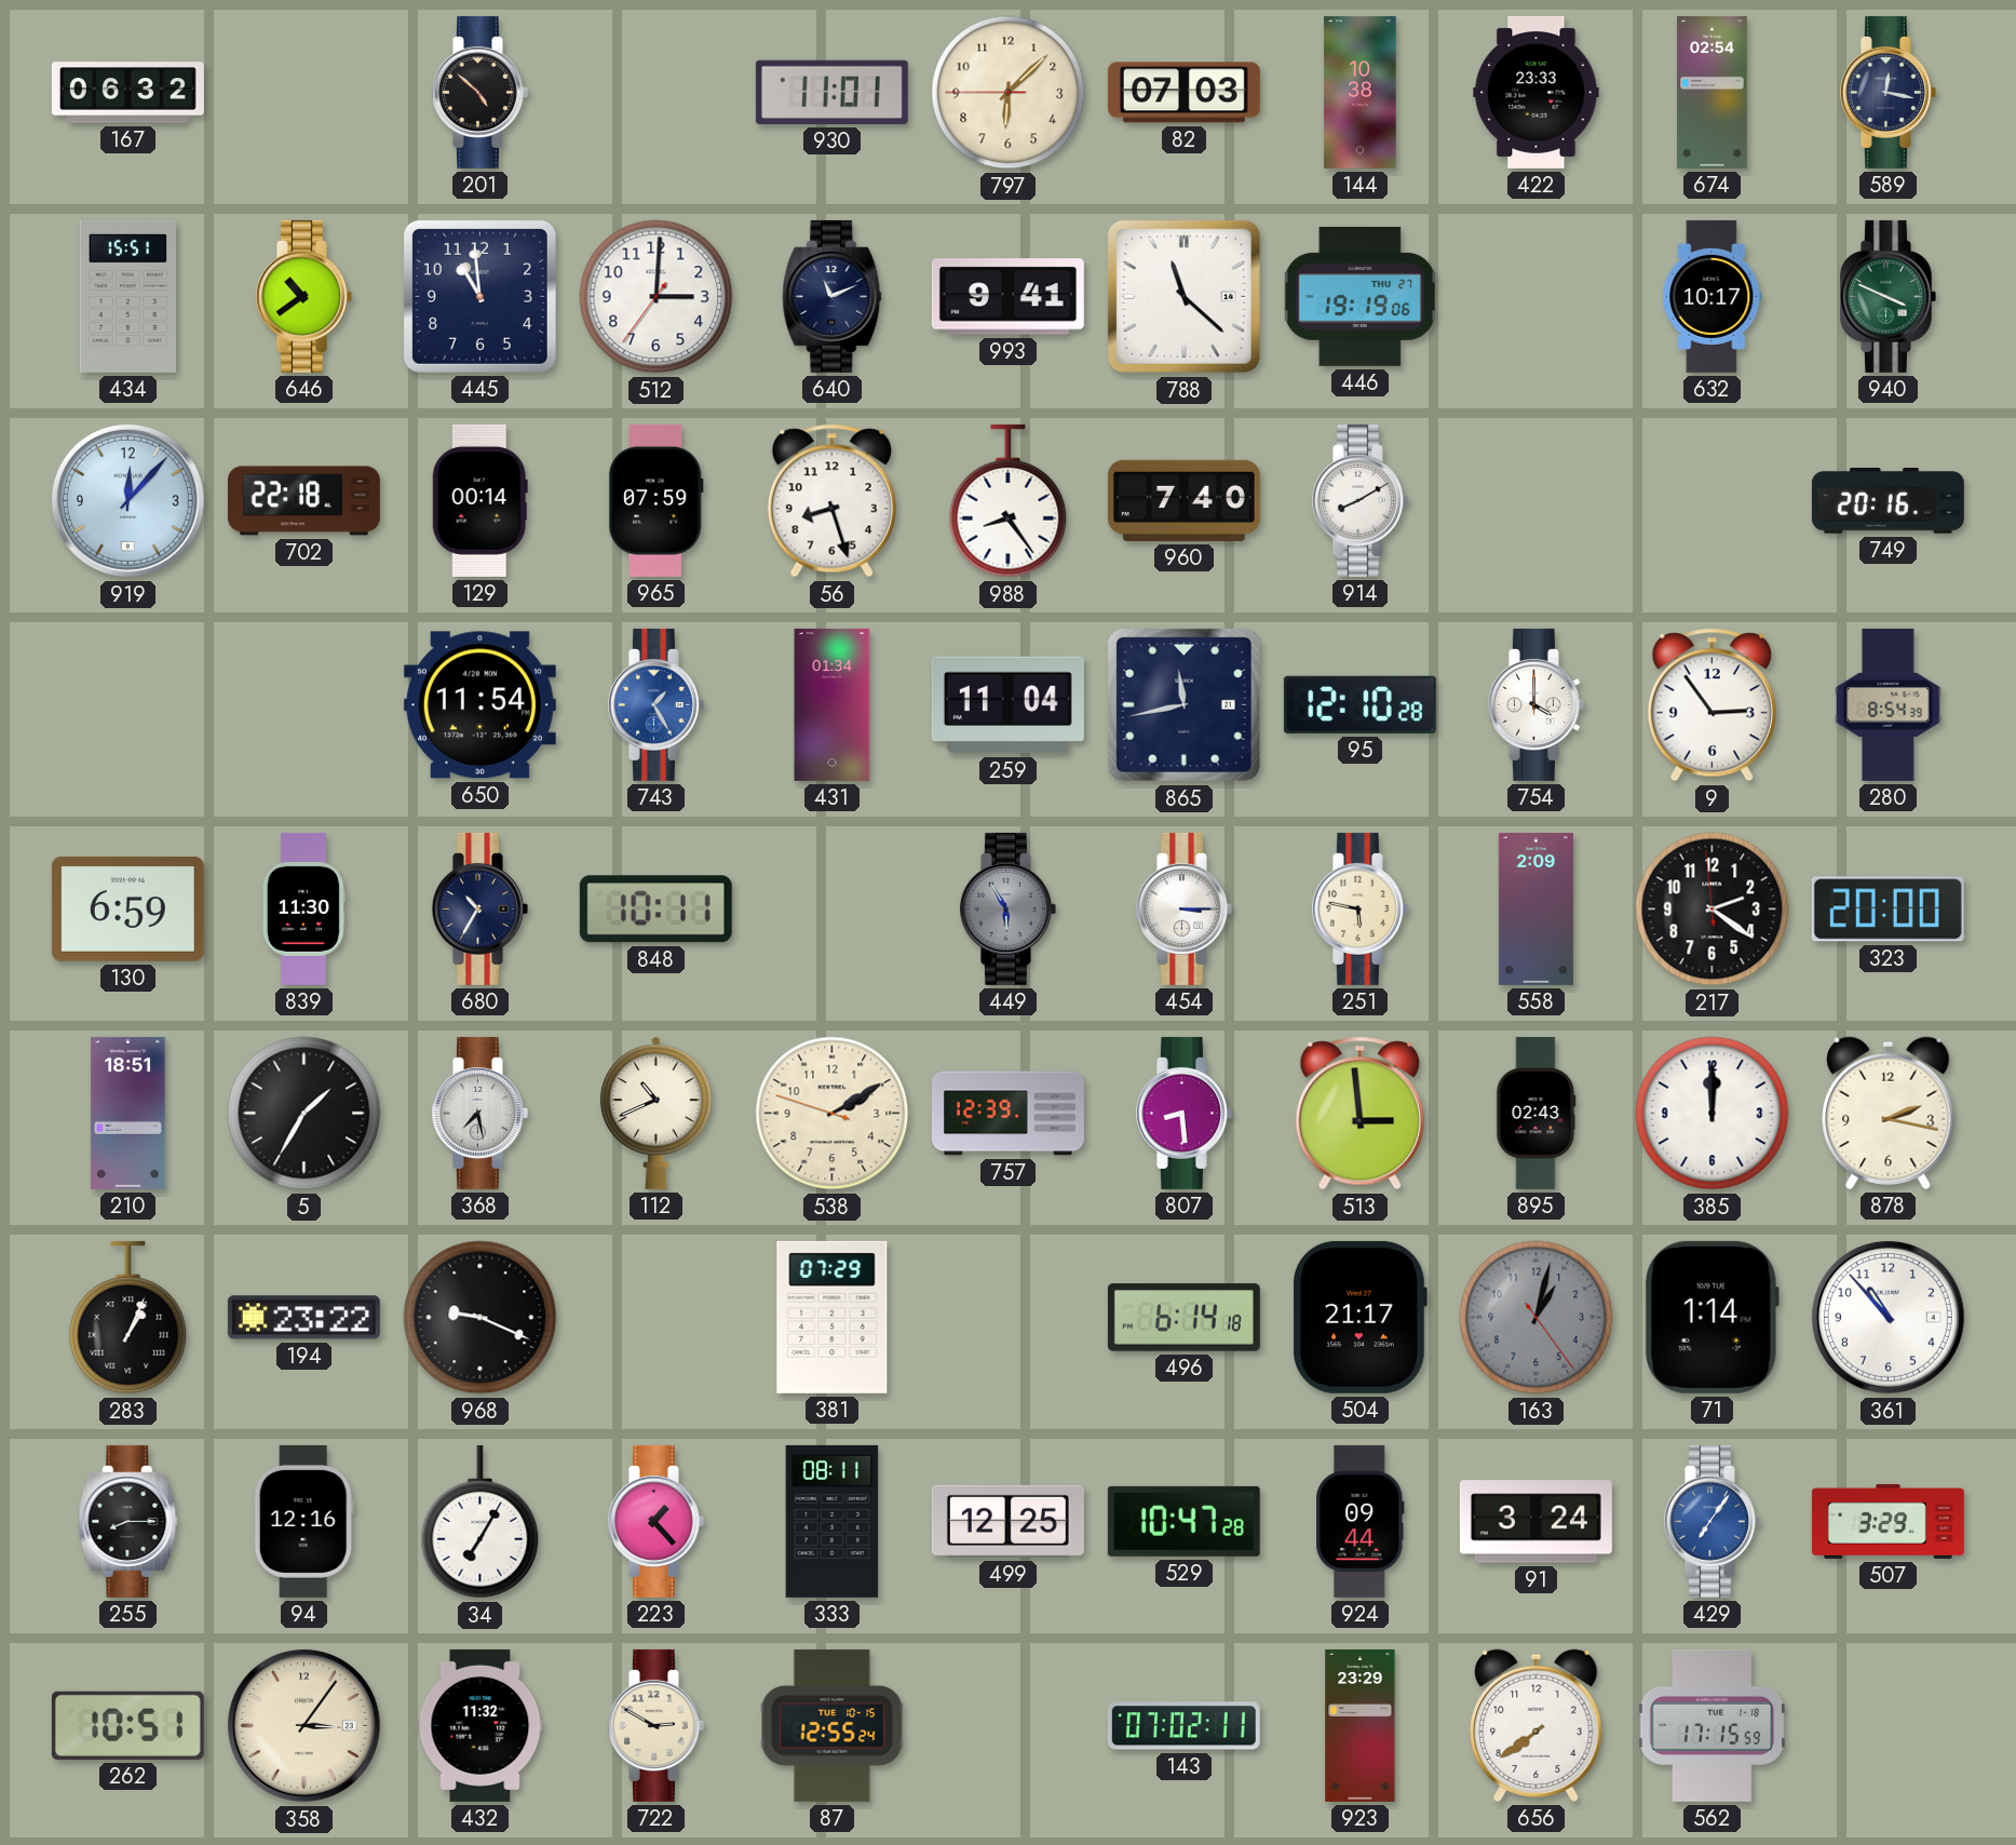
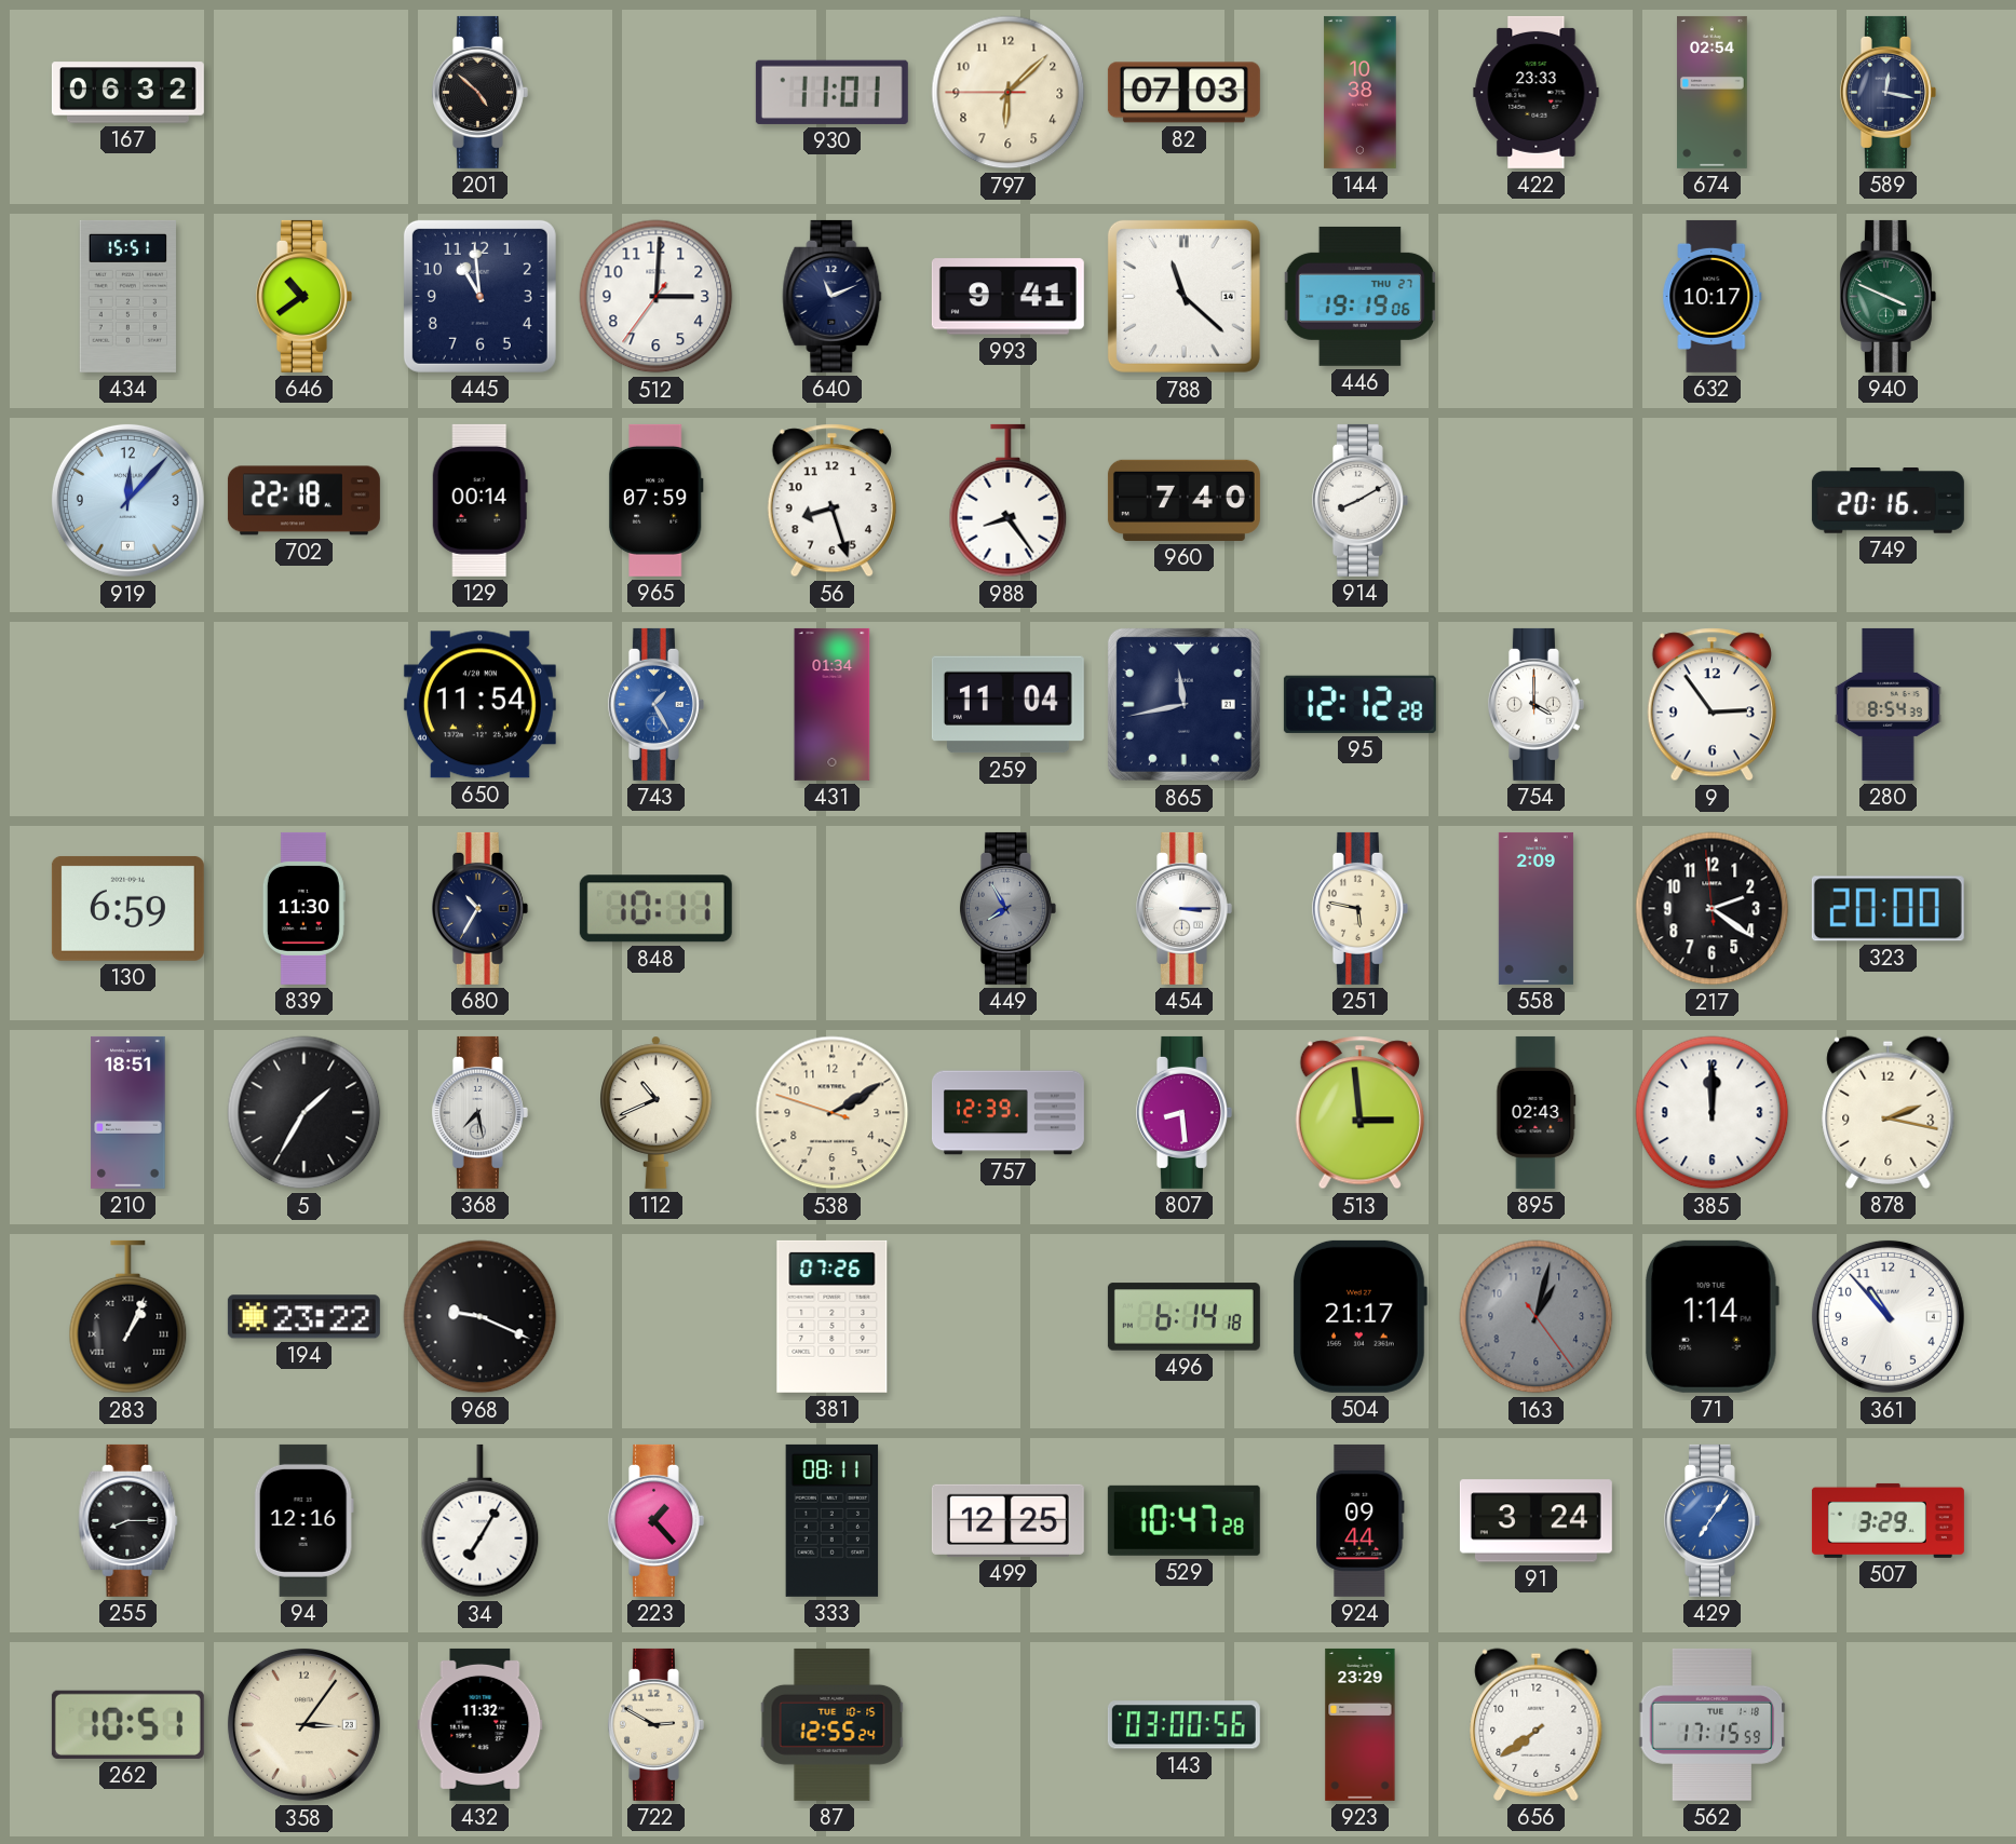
95: 12:10 -> 12:12
449: 5:55 -> 7:55
381: 07:29 -> 07:26
143: 07:02 -> 03:00
